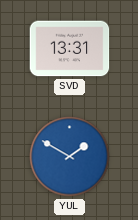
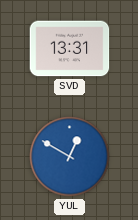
YUL: 1:50 -> 12:50
